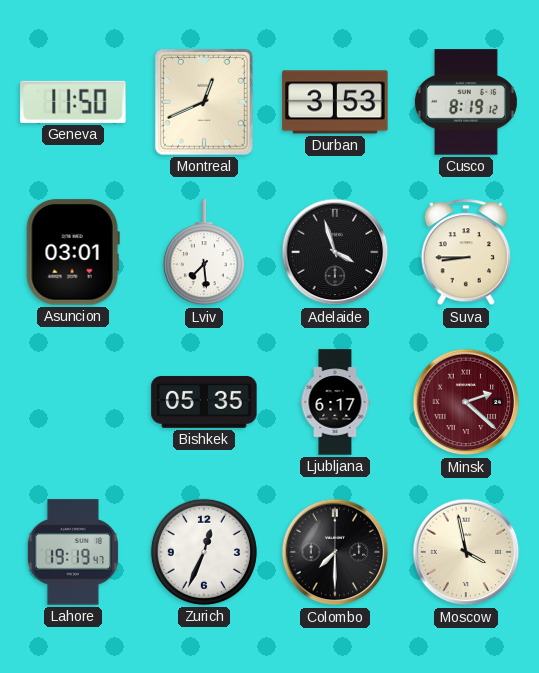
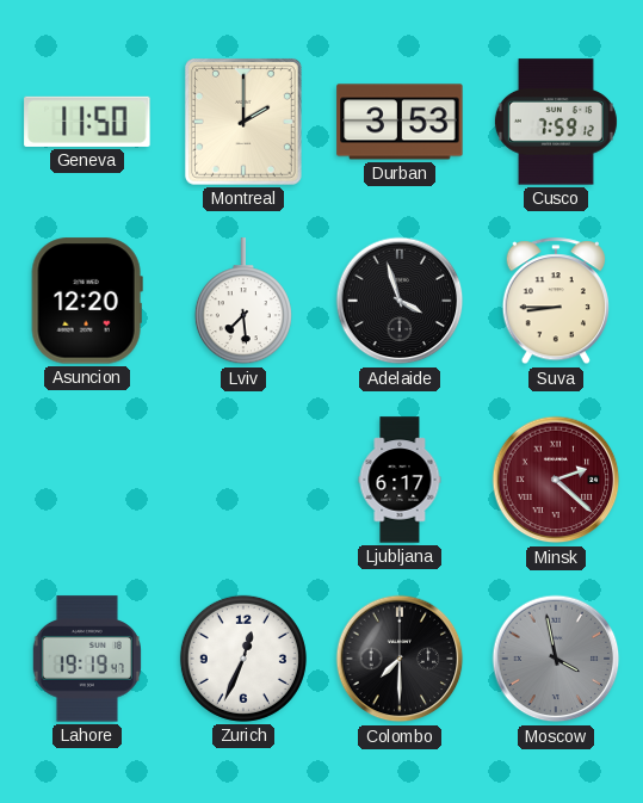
Montreal: 12:41 -> 2:00
Cusco: 8:19 -> 7:59
Asuncion: 03:01 -> 12:20
Bishkek: 05:35 -> none
Moscow dial: cream -> grey
